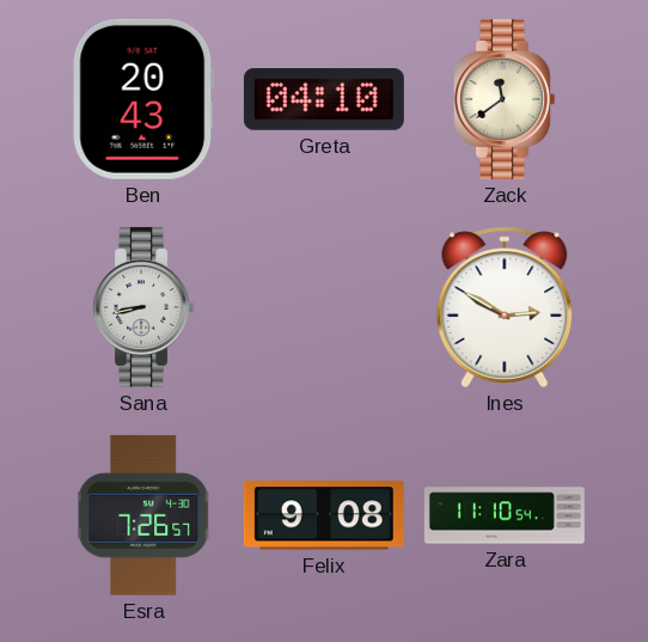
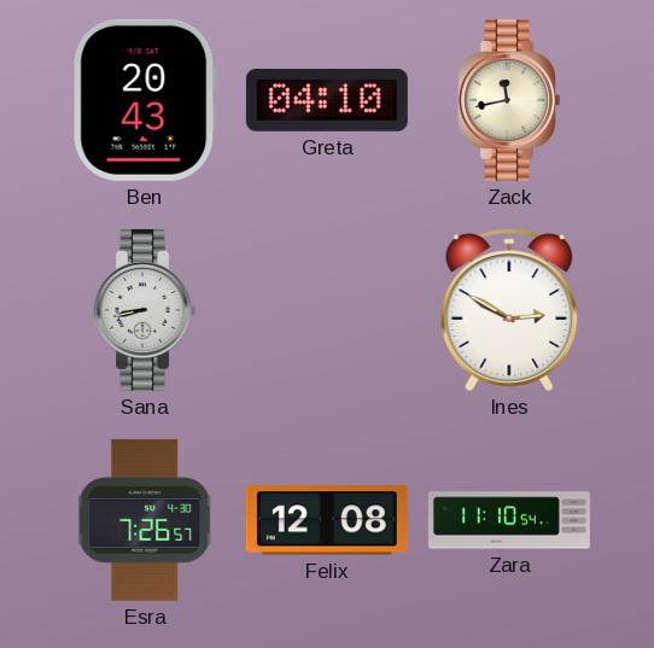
Zack: 11:39 -> 11:43
Felix: 9:08 -> 12:08
